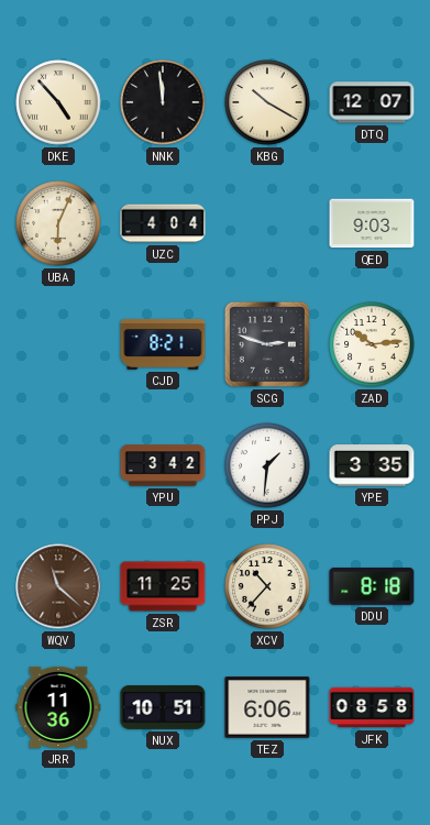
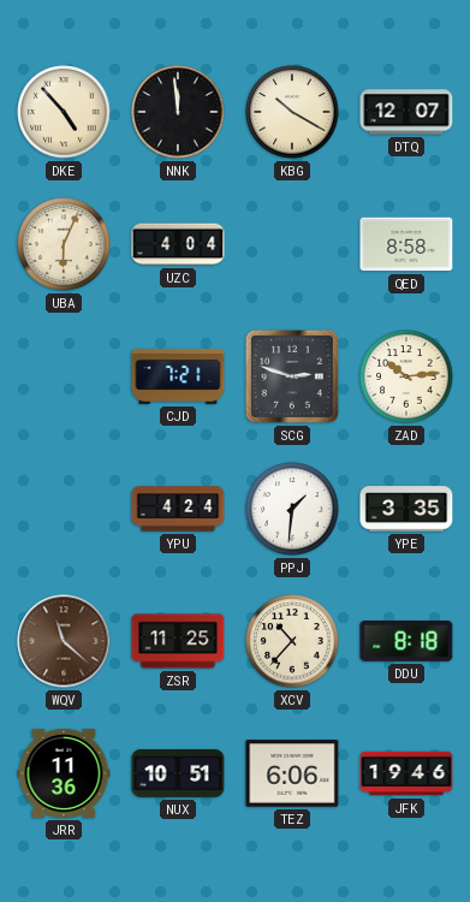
QED: 9:03 -> 8:58
CJD: 8:21 -> 7:21
YPU: 3:42 -> 4:24
JFK: 08:58 -> 19:46
